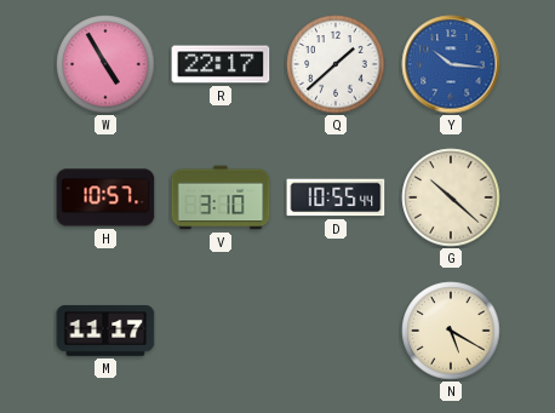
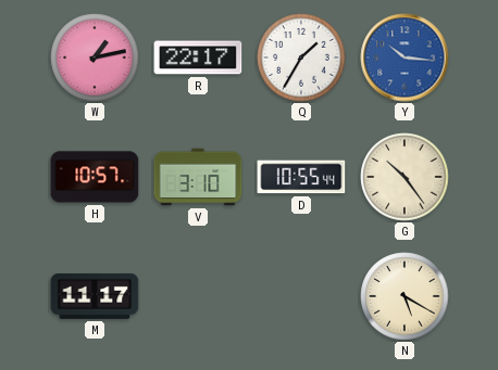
W: 4:55 -> 1:13
Q: 1:38 -> 1:35
G: 10:22 -> 10:24
